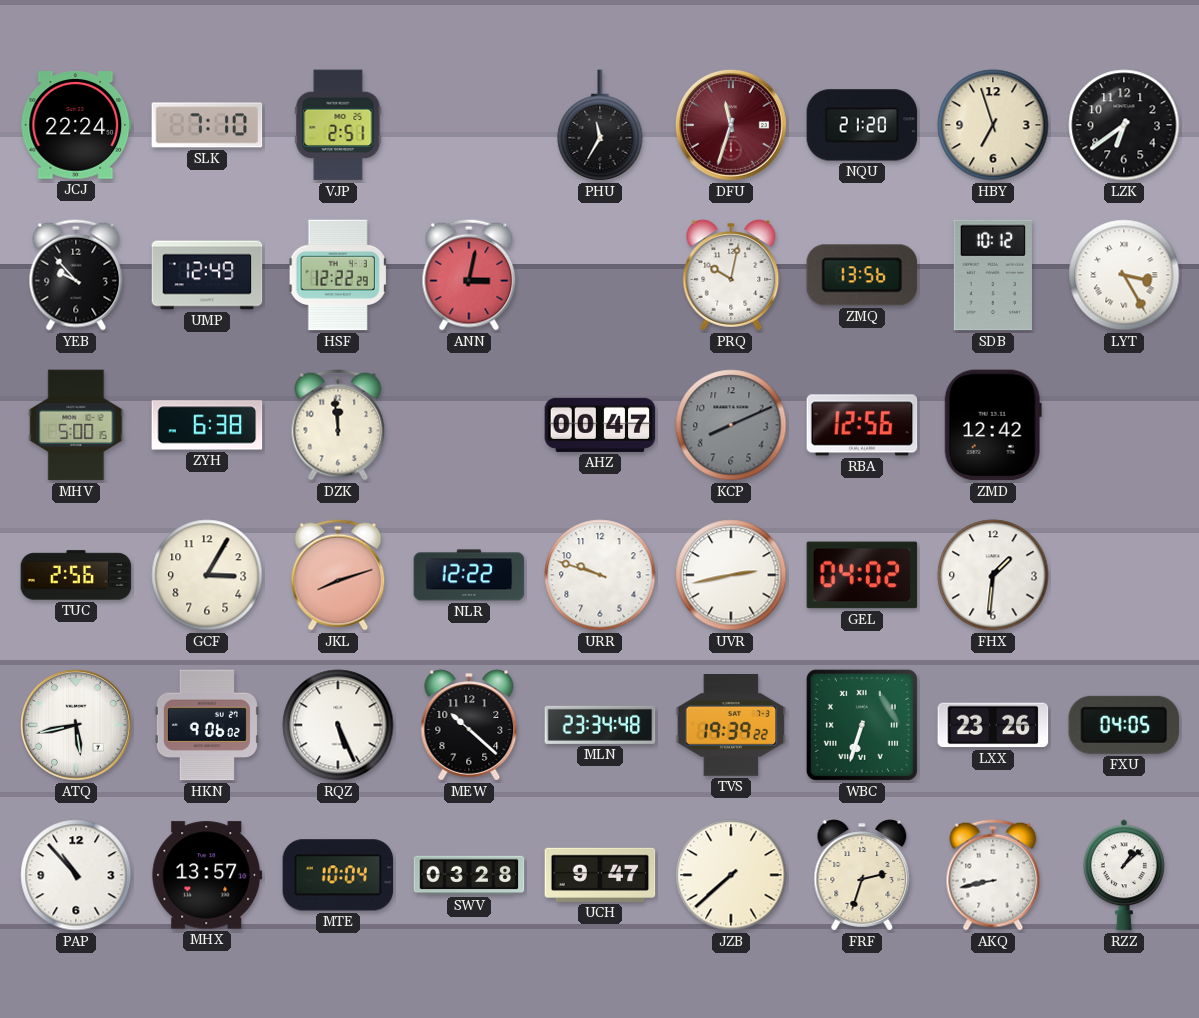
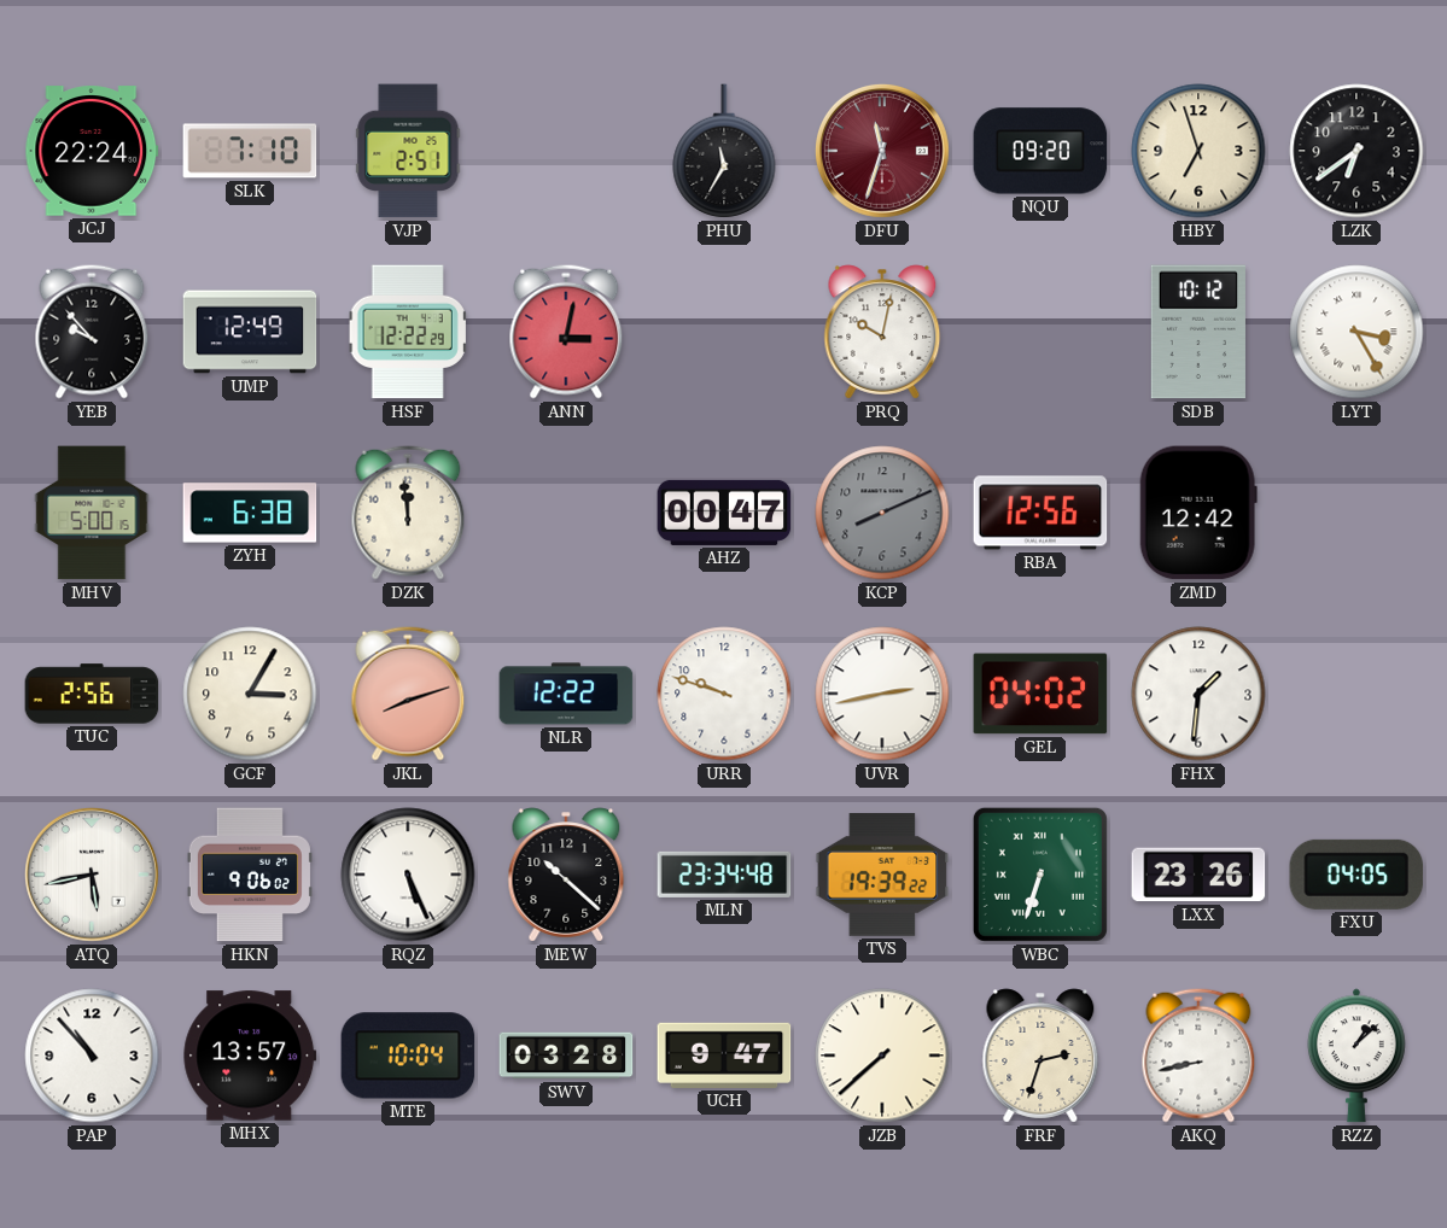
NQU: 21:20 -> 09:20
ZMQ: 13:56 -> none
